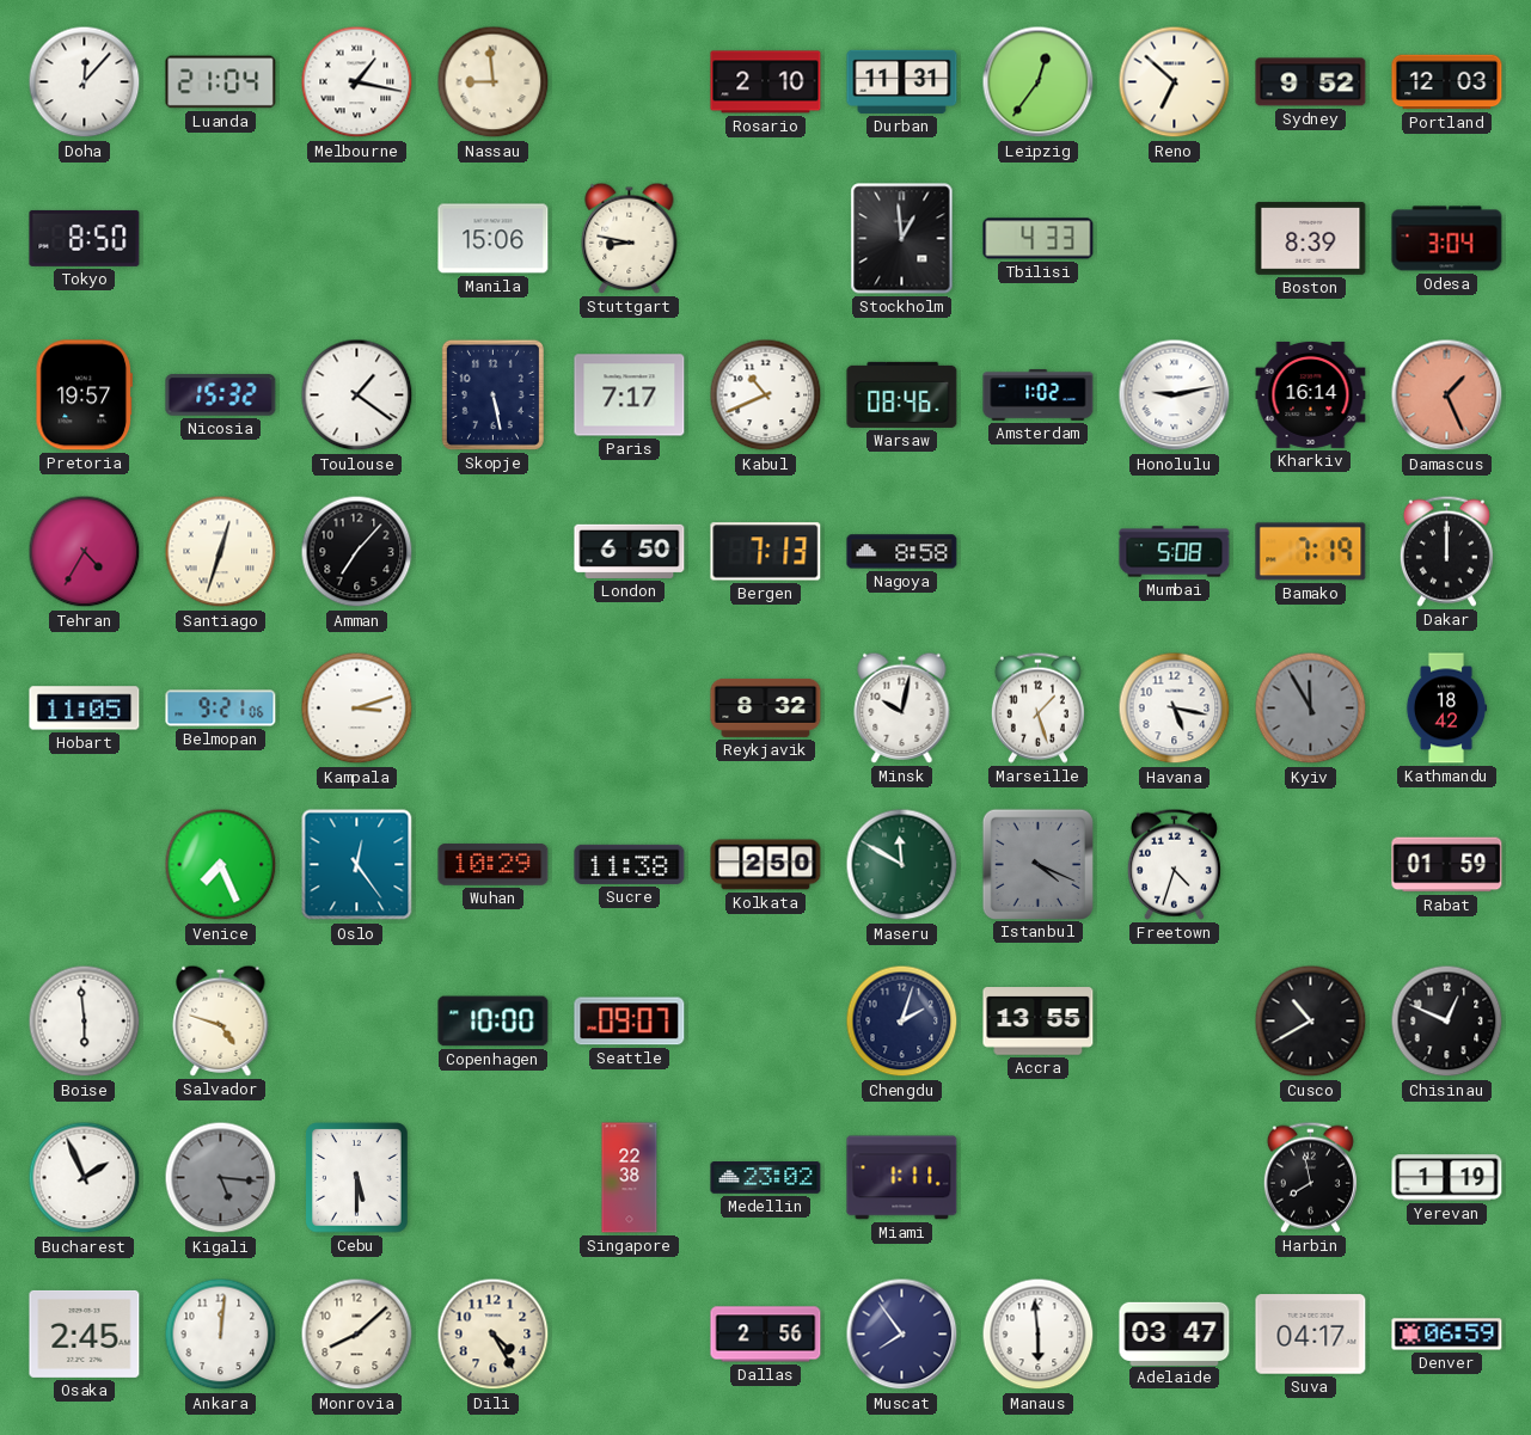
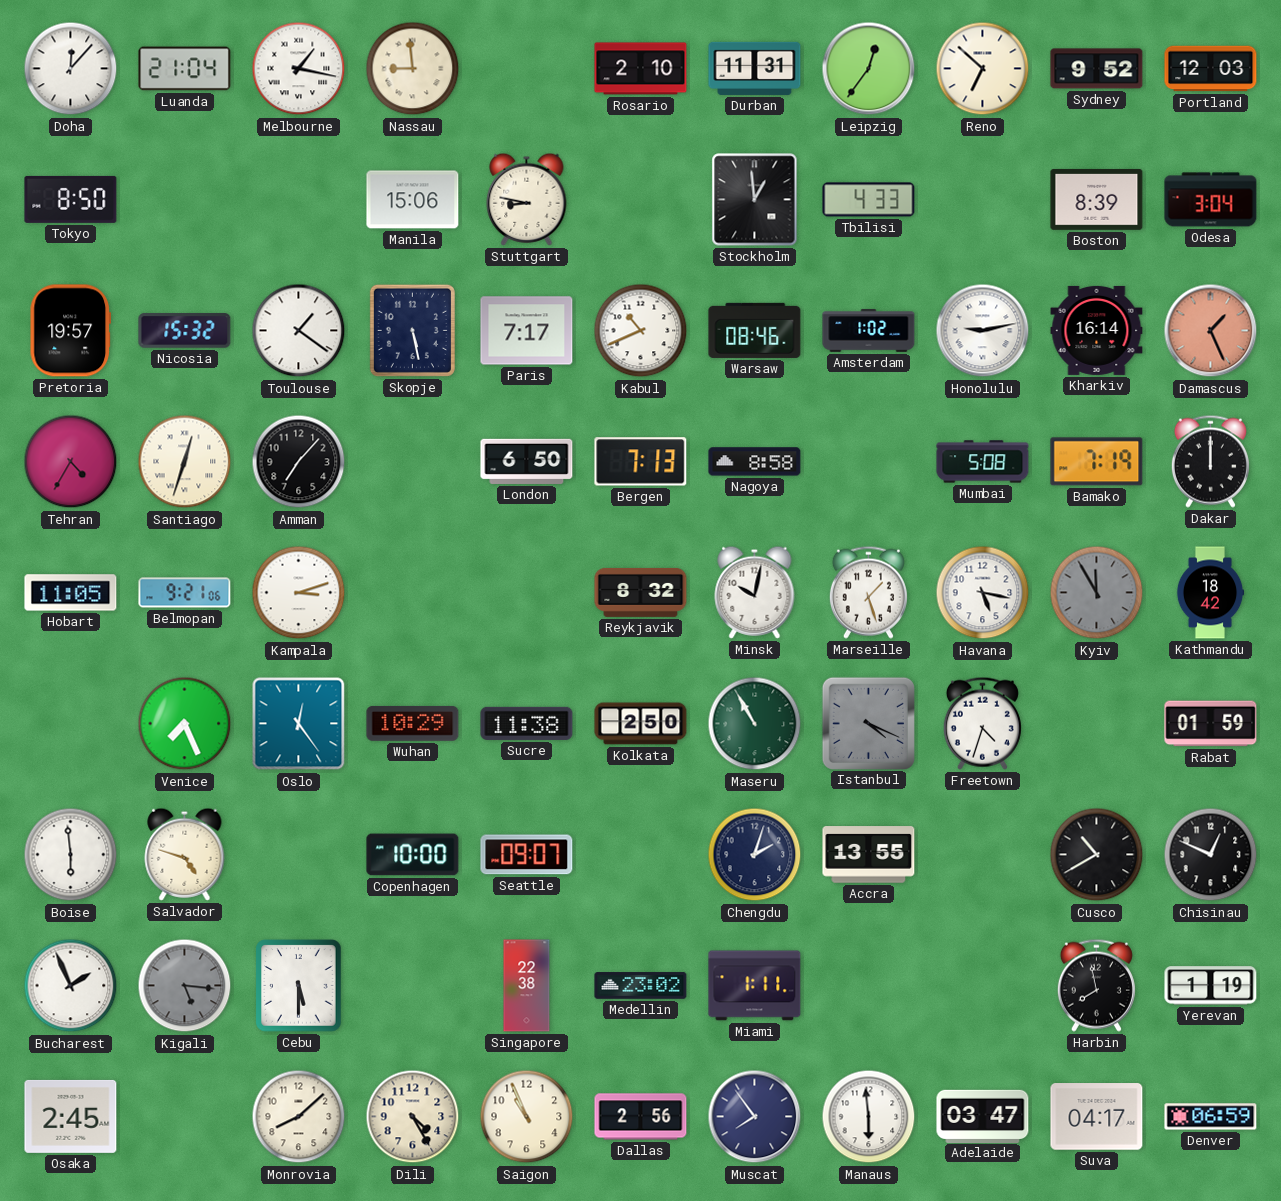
Maseru: 11:50 -> 10:55
Ankara: 12:01 -> none
Saigon: none -> 10:56
